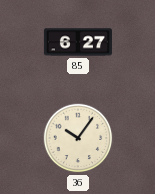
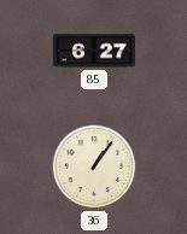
36: 10:06 -> 1:06
